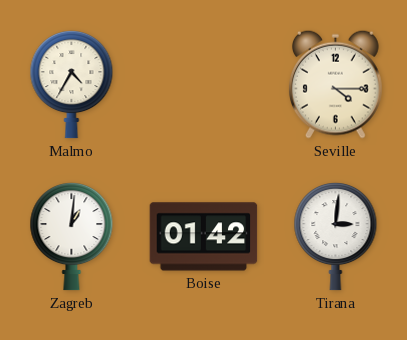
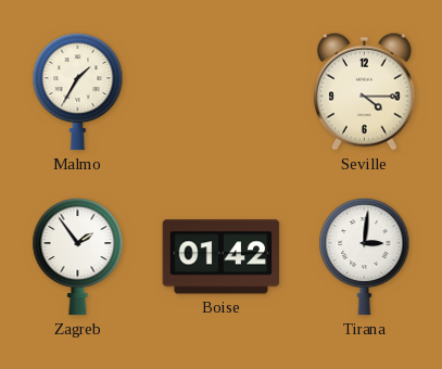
Malmo: 4:35 -> 1:35
Zagreb: 1:01 -> 1:54
